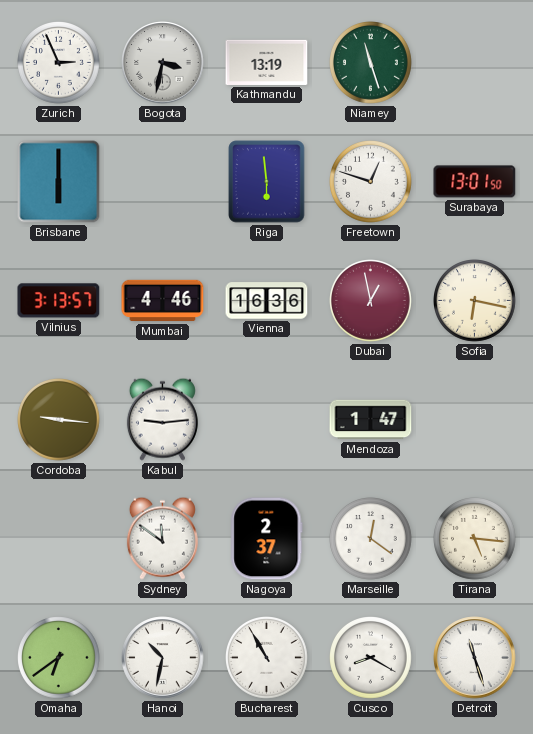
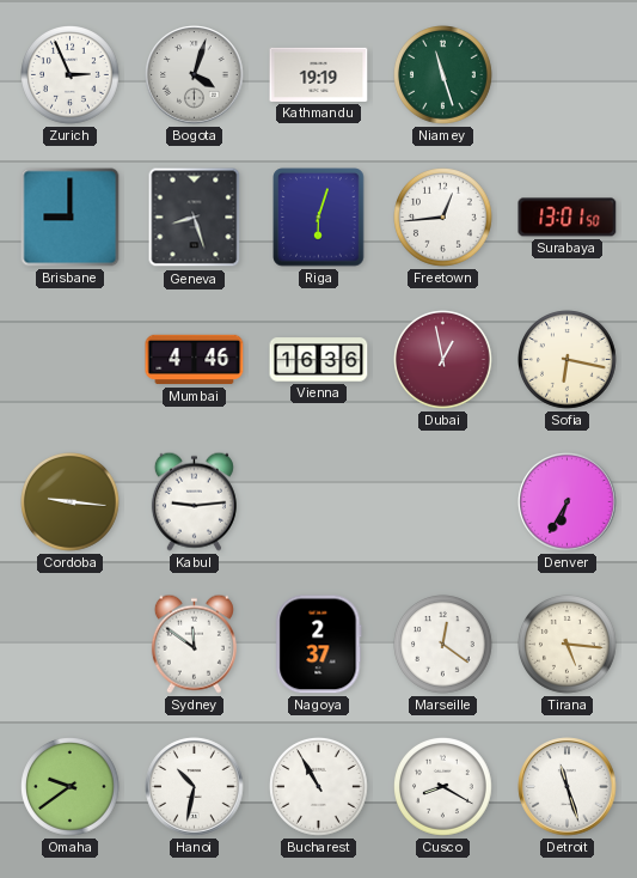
Bogota: 3:32 -> 4:03
Kathmandu: 13:19 -> 19:19
Brisbane: 6:00 -> 9:00
Geneva: none -> 8:27
Riga: 5:59 -> 6:03
Freetown: 12:48 -> 12:44
Vilnius: 3:13 -> none
Mendoza: 1:47 -> none
Denver: none -> 6:35
Omaha: 6:39 -> 9:39
